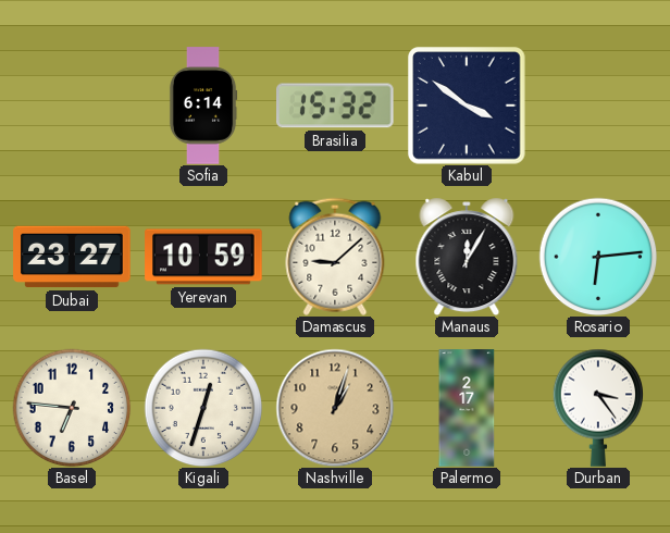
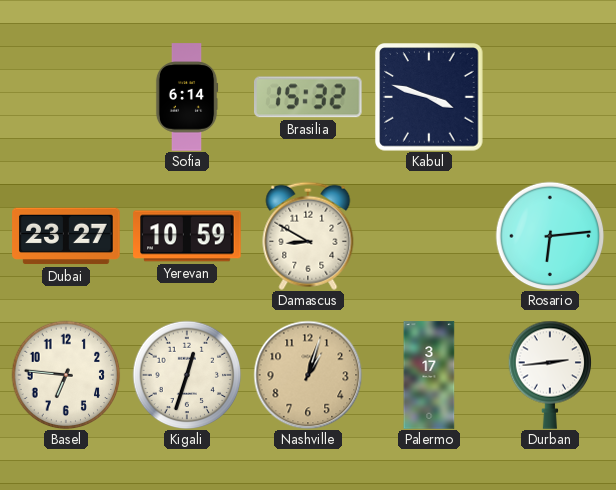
Kabul: 3:51 -> 3:48
Damascus: 9:08 -> 8:50
Manaus: 12:05 -> none
Palermo: 2:17 -> 3:17
Durban: 3:24 -> 2:44
